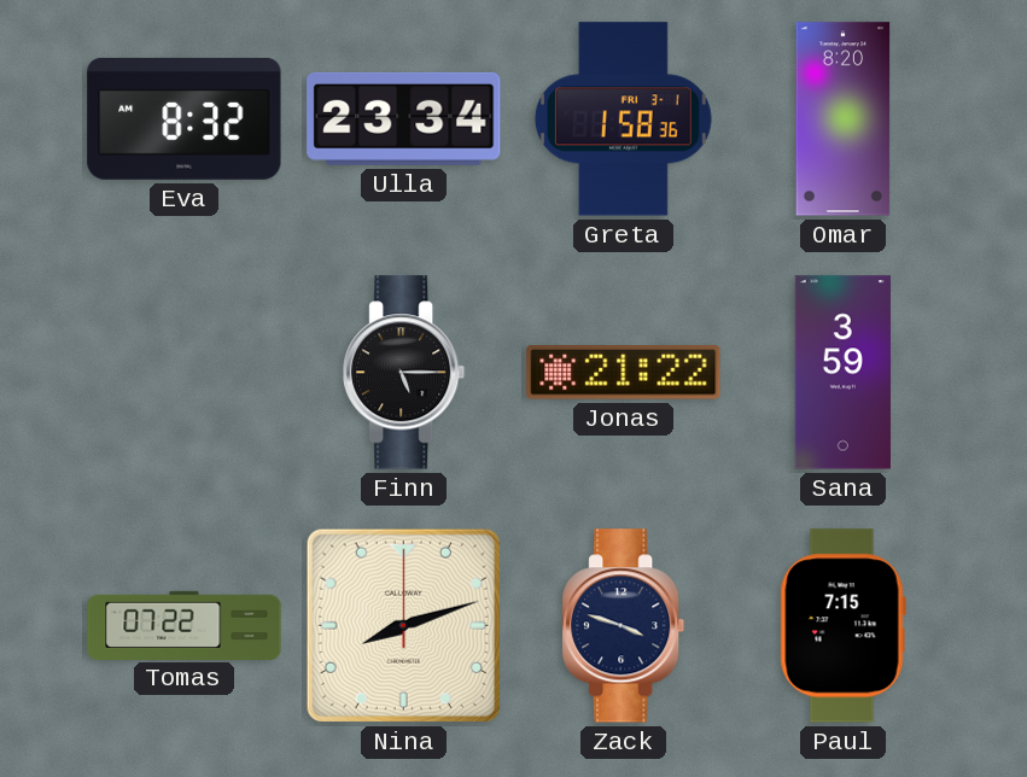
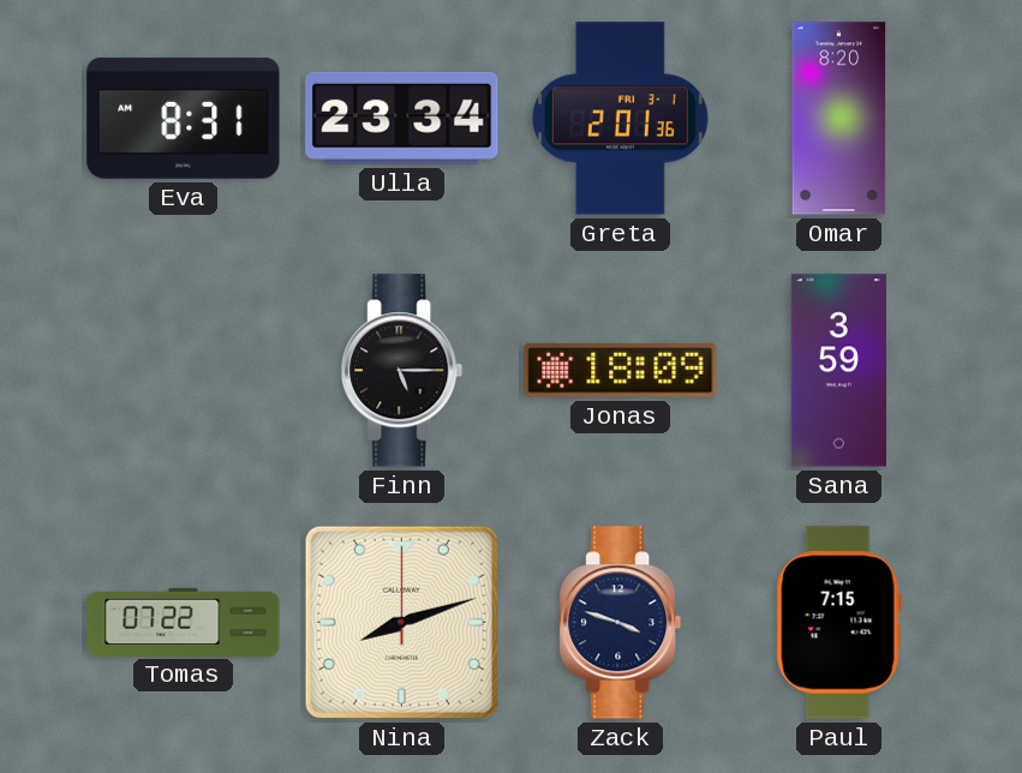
Eva: 8:32 -> 8:31
Greta: 1:58 -> 2:01
Jonas: 21:22 -> 18:09
